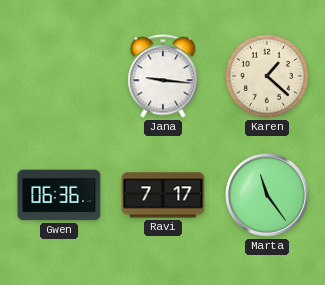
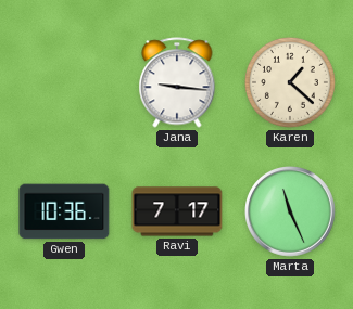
Gwen: 06:36 -> 10:36
Marta: 11:24 -> 11:26
